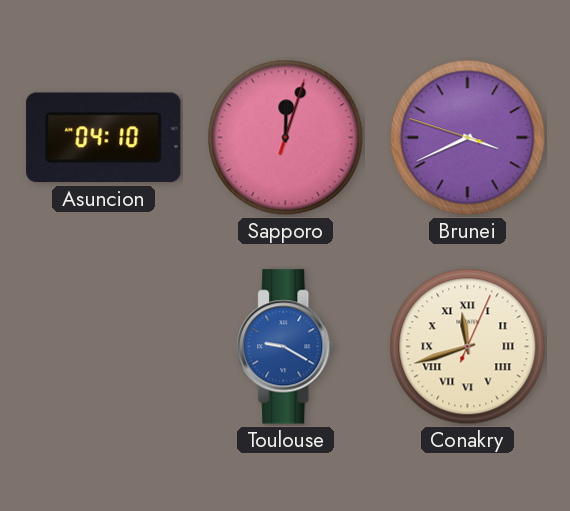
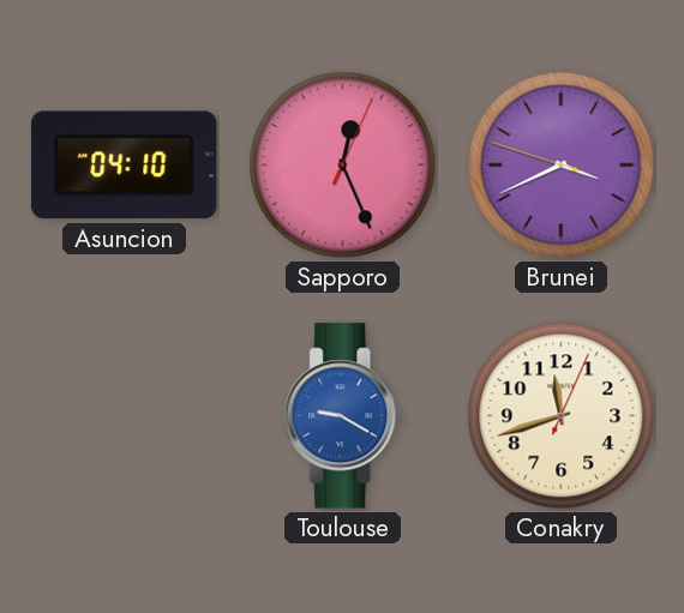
Sapporo: 12:03 -> 12:26
Conakry numerals: Roman -> Arabic
